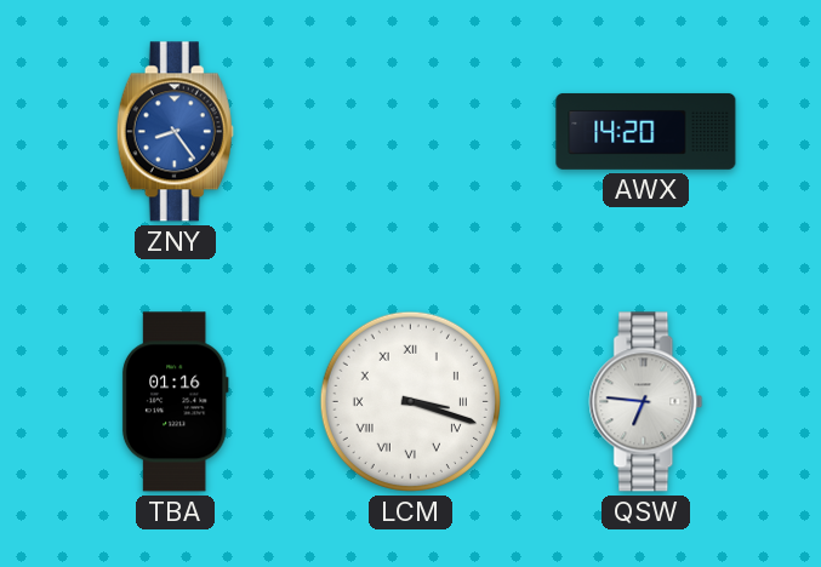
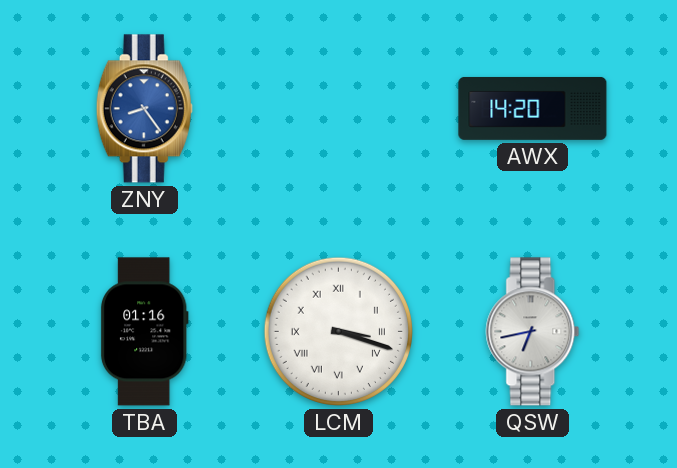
QSW: 6:46 -> 6:43
